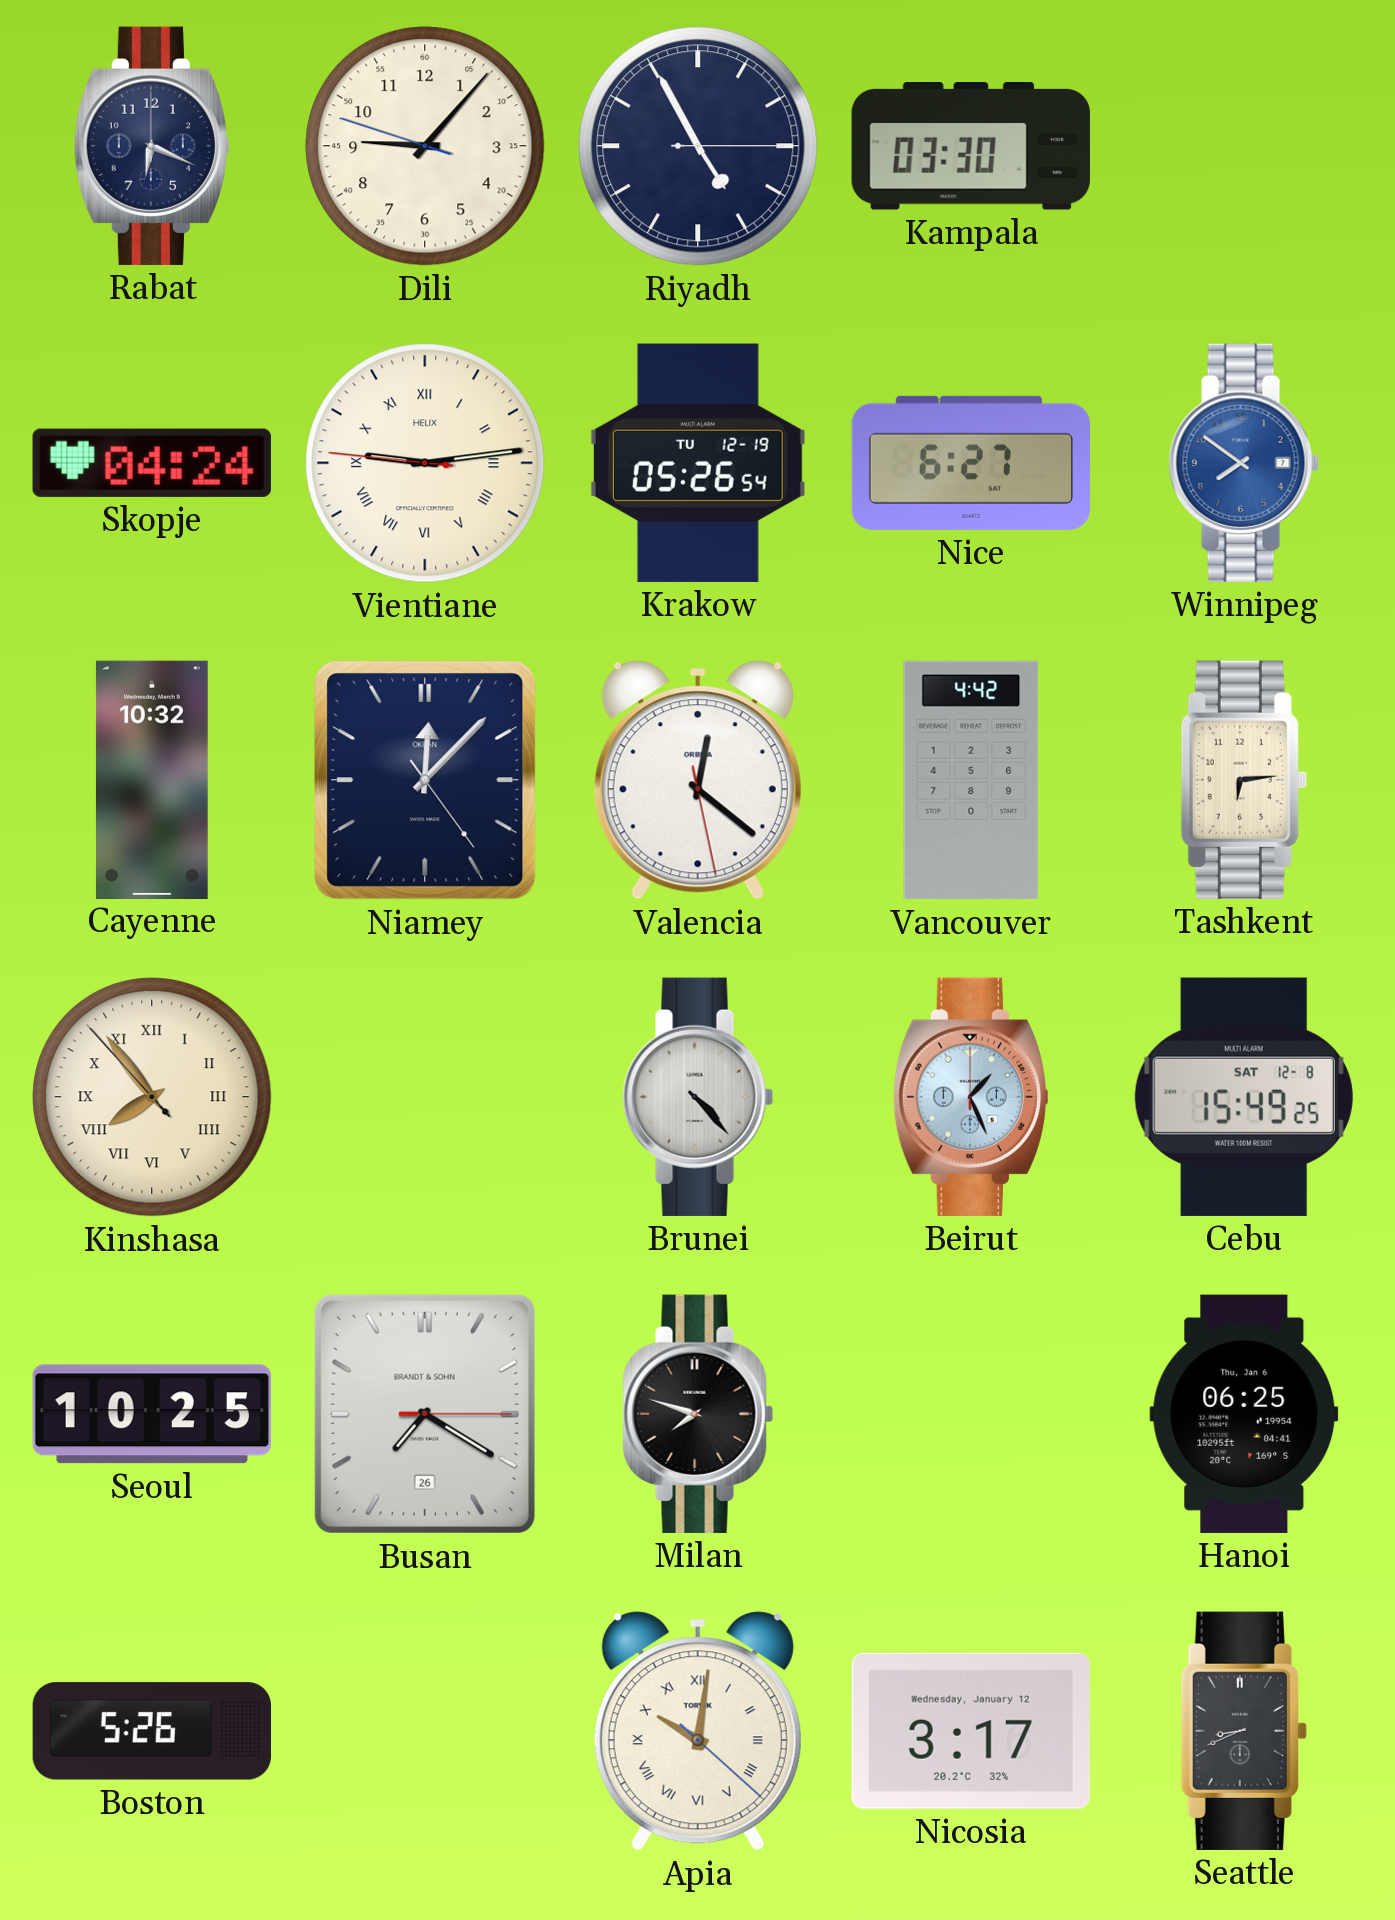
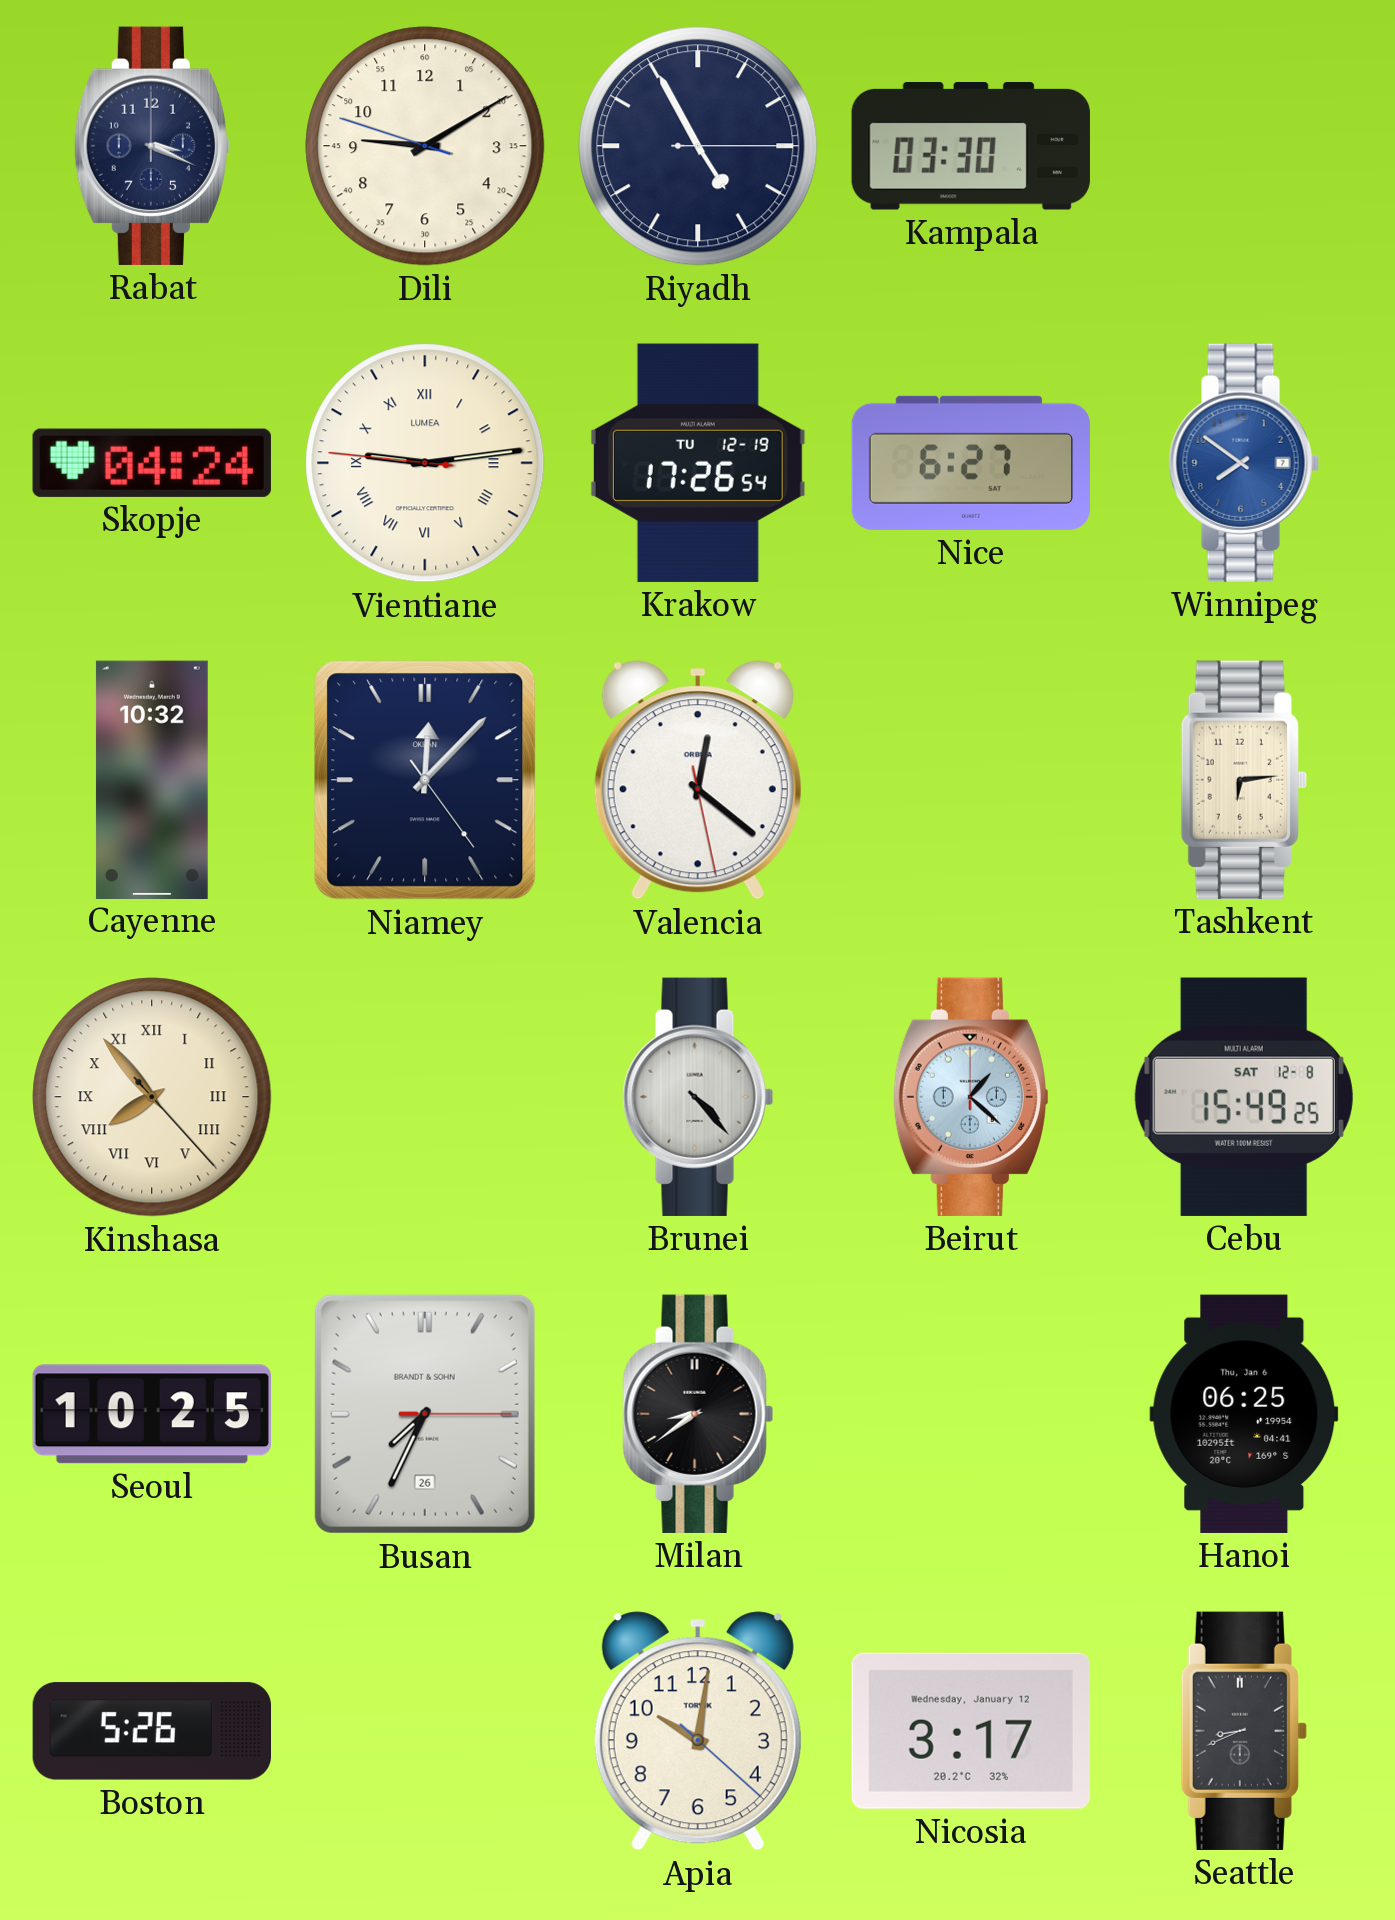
Rabat: 6:19 -> 3:19
Dili: 9:06 -> 9:09
Vientiane brand: HELIX -> LUMEA
Krakow: 05:26 -> 17:26
Vancouver: 4:42 -> none
Kinshasa: 7:53:53 -> 7:53:23
Beirut: 1:26 -> 1:22
Busan: 7:20 -> 7:34
Milan: 7:48 -> 8:39
Apia numerals: Roman -> Arabic
